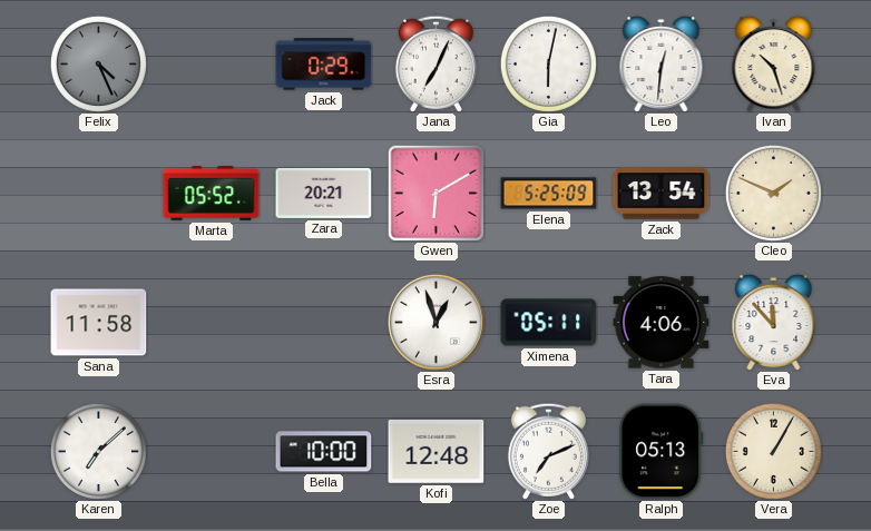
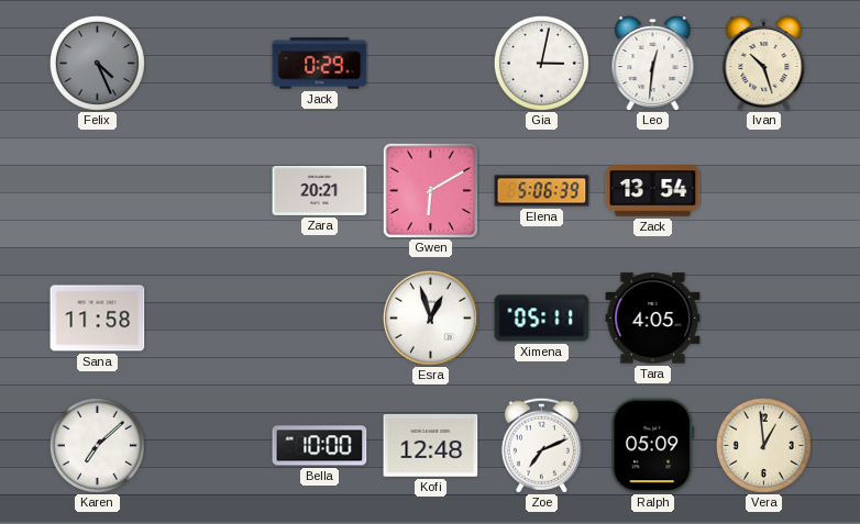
Jana: 7:04 -> none
Gia: 6:02 -> 3:02
Marta: 05:52 -> none
Elena: 5:25 -> 5:06
Cleo: 1:49 -> none
Tara: 4:06 -> 4:05
Eva: 11:53 -> none
Ralph: 05:13 -> 05:09
Vera: 1:05 -> 12:59
